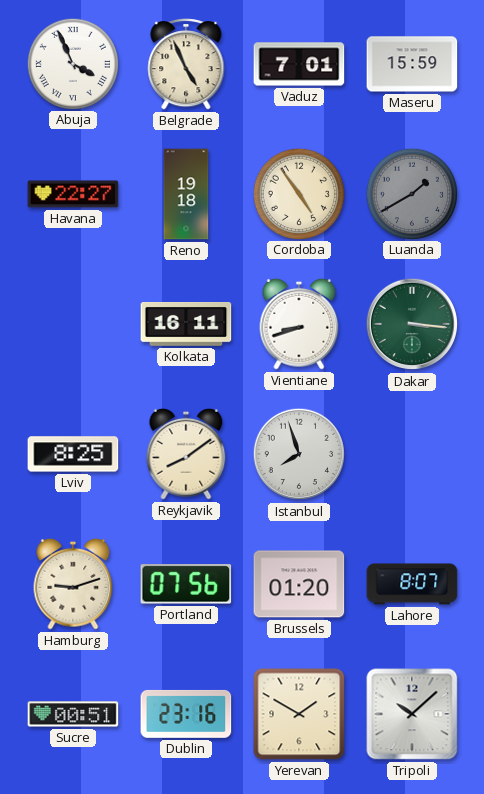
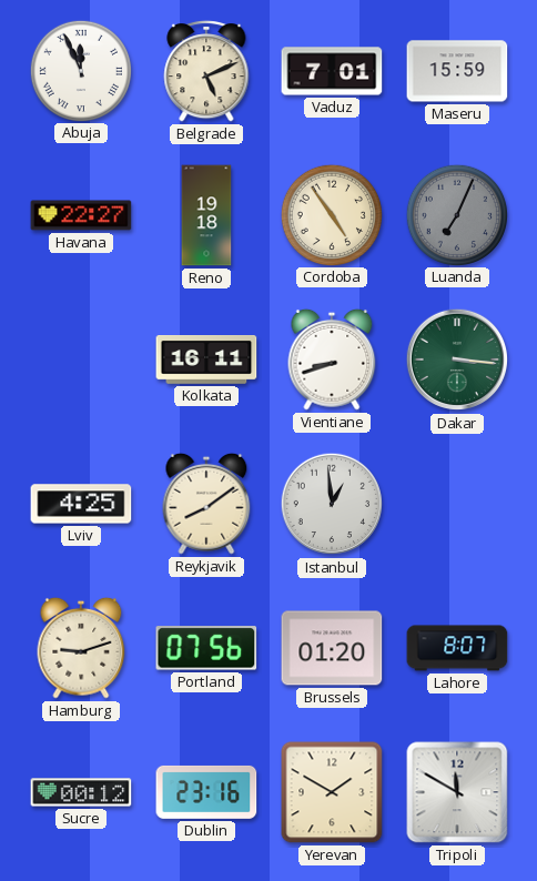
Abuja: 3:56 -> 11:56
Belgrade: 4:56 -> 5:11
Luanda: 1:40 -> 7:04
Lviv: 8:25 -> 4:25
Istanbul: 7:57 -> 12:59
Sucre: 00:51 -> 00:12
Tripoli: 10:08 -> 11:50
